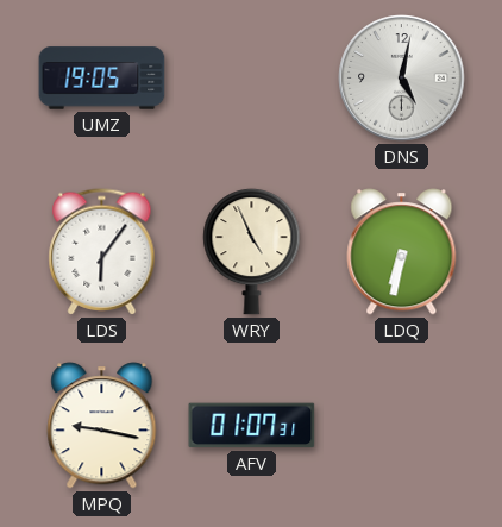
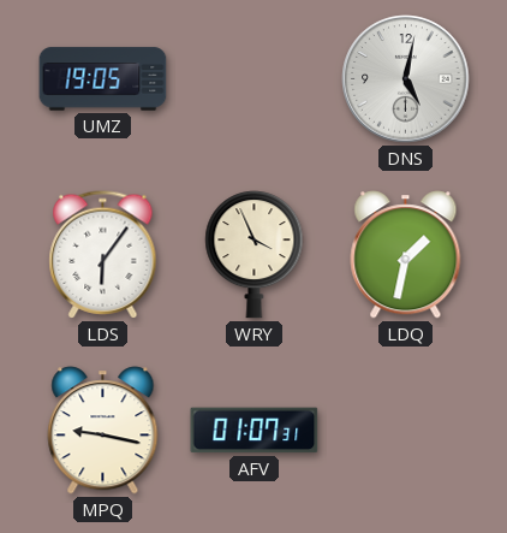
WRY: 4:56 -> 3:56
LDQ: 6:32 -> 1:32
